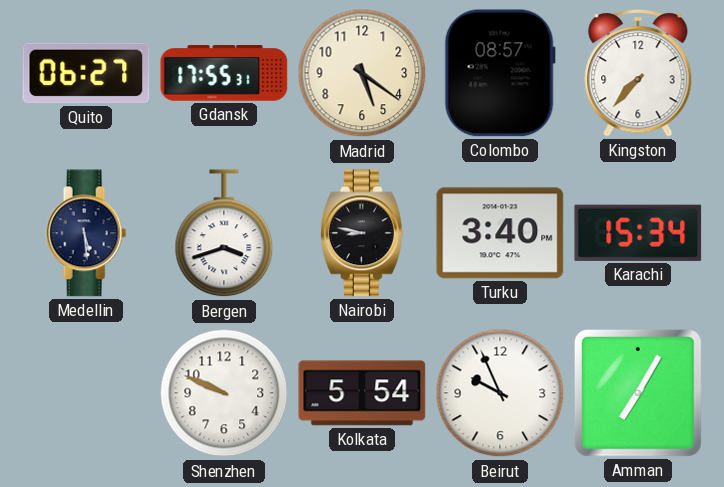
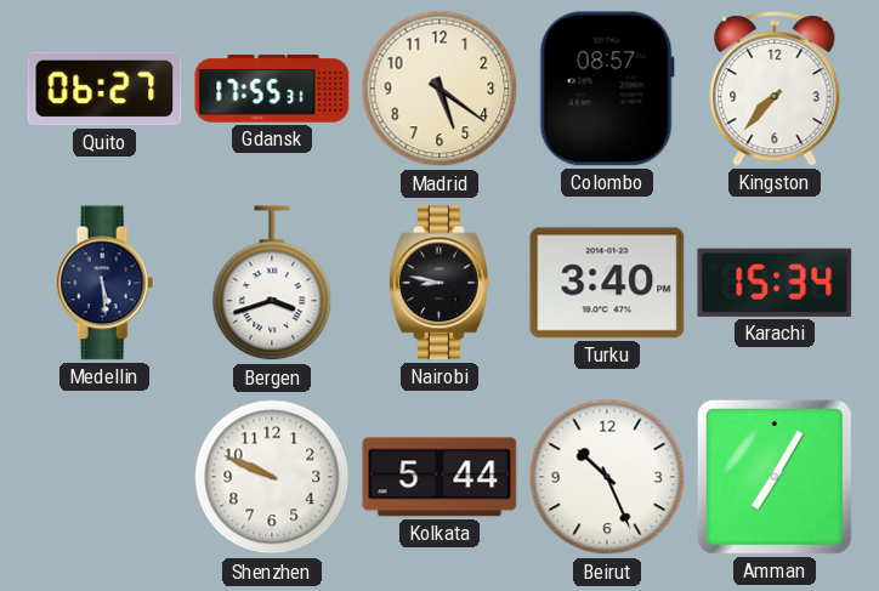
Kolkata: 5:54 -> 5:44
Beirut: 9:56 -> 10:26
